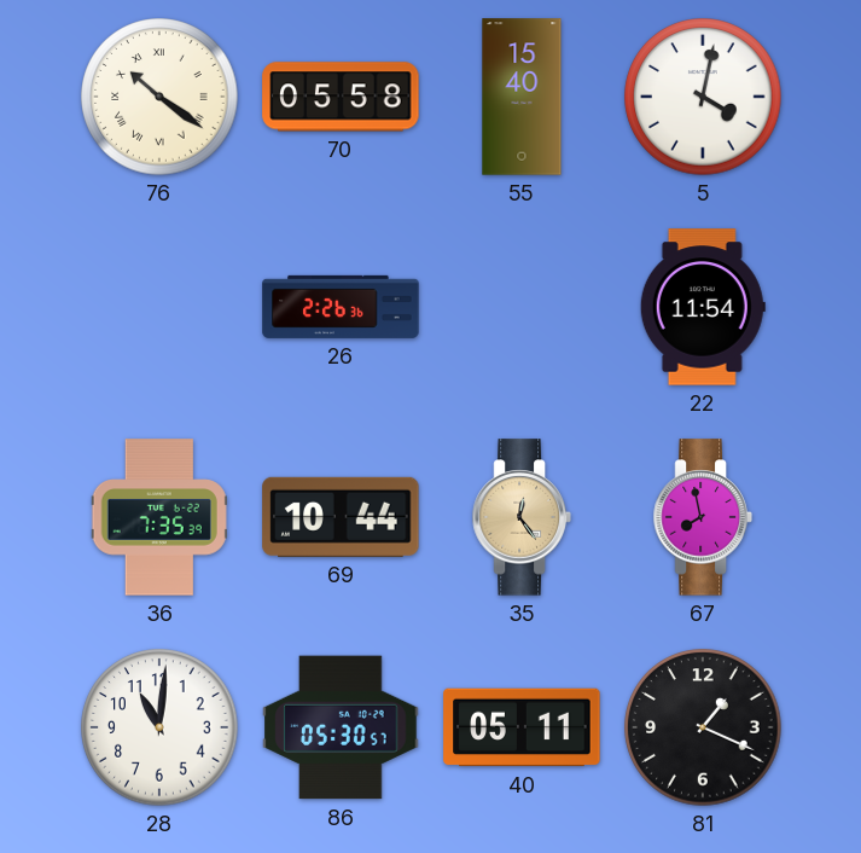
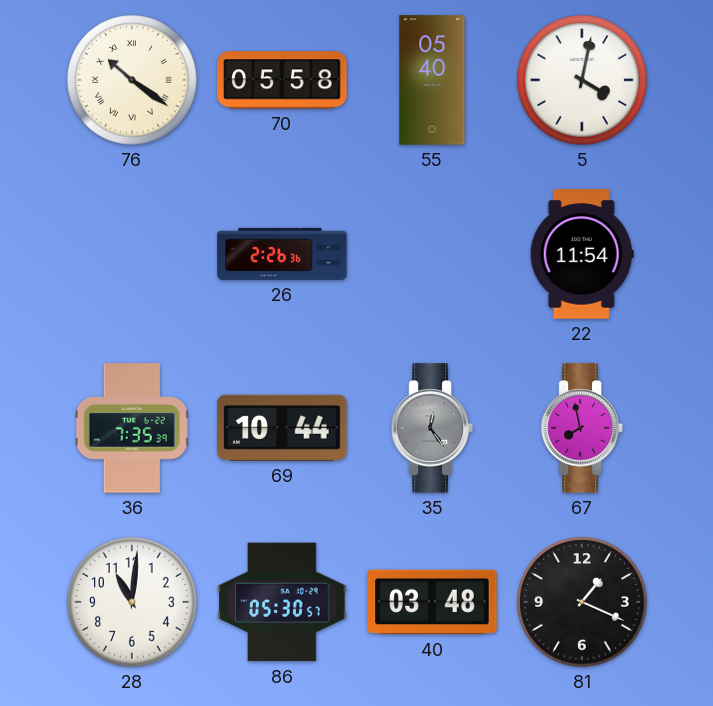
55: 15:40 -> 05:40
35 dial: champagne -> grey
40: 05:11 -> 03:48
